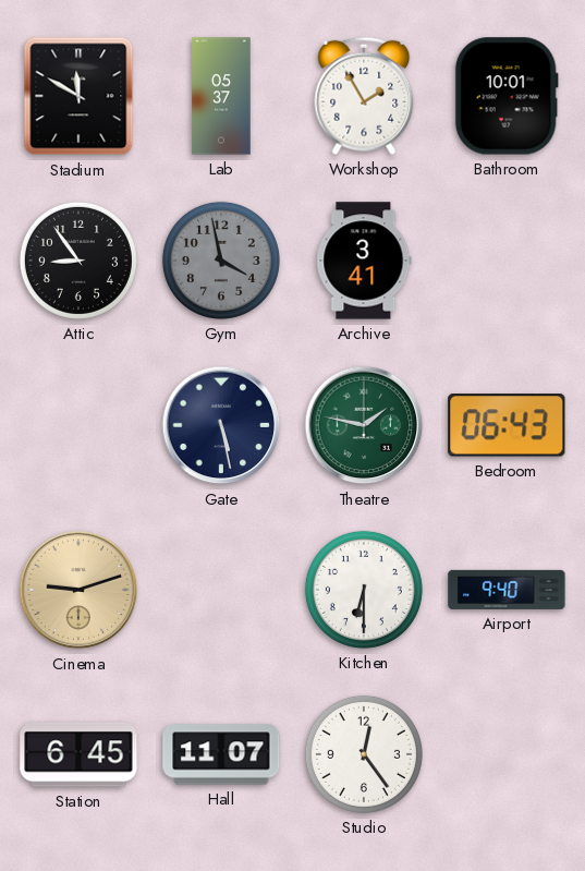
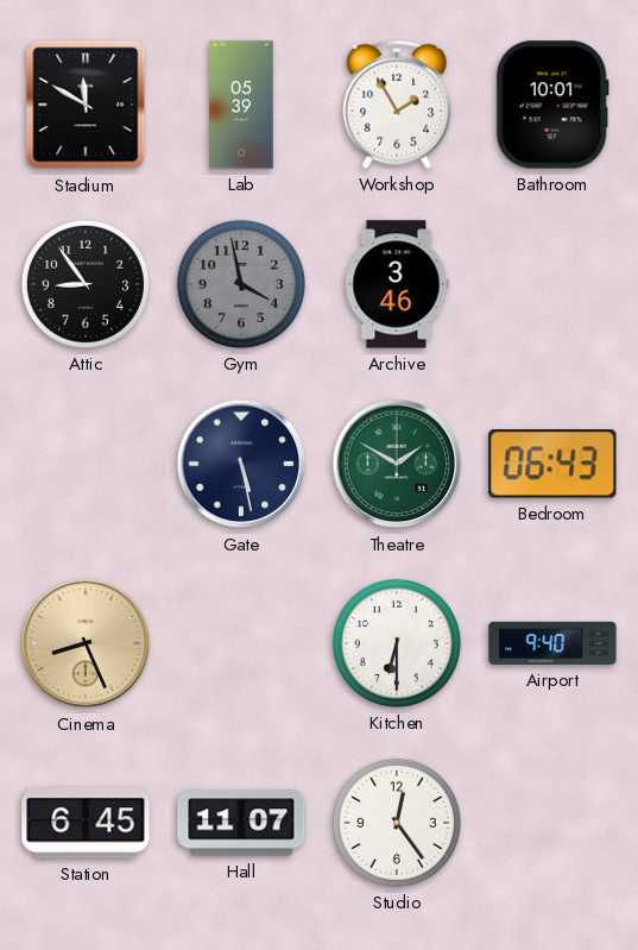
Lab: 05:37 -> 05:39
Archive: 3:41 -> 3:46
Theatre: 1:47 -> 1:50
Cinema: 9:12 -> 8:26
